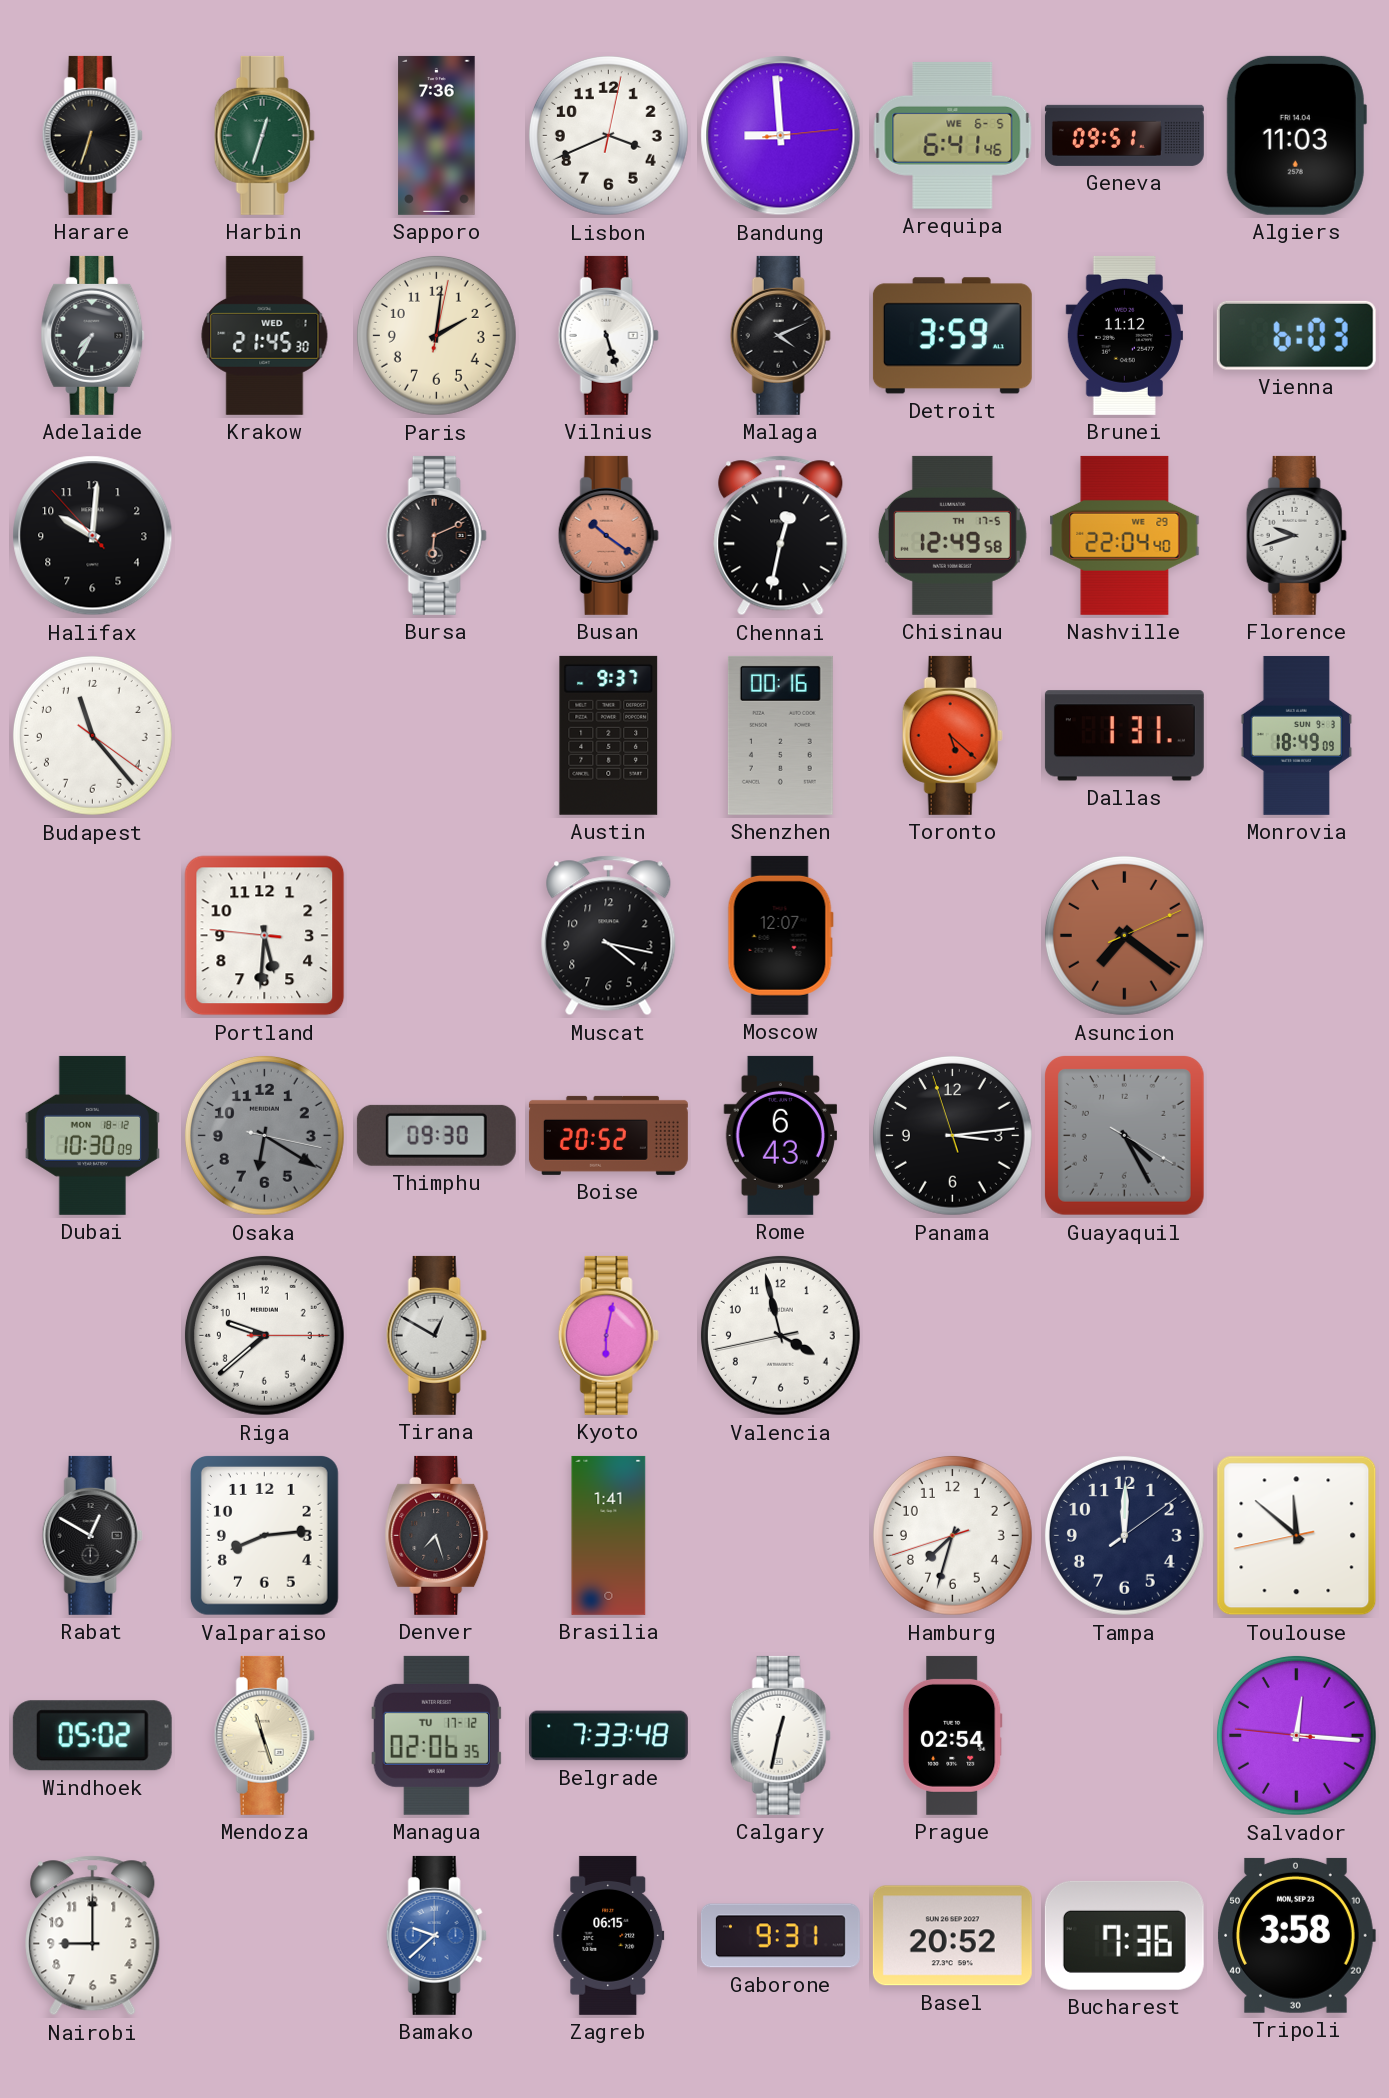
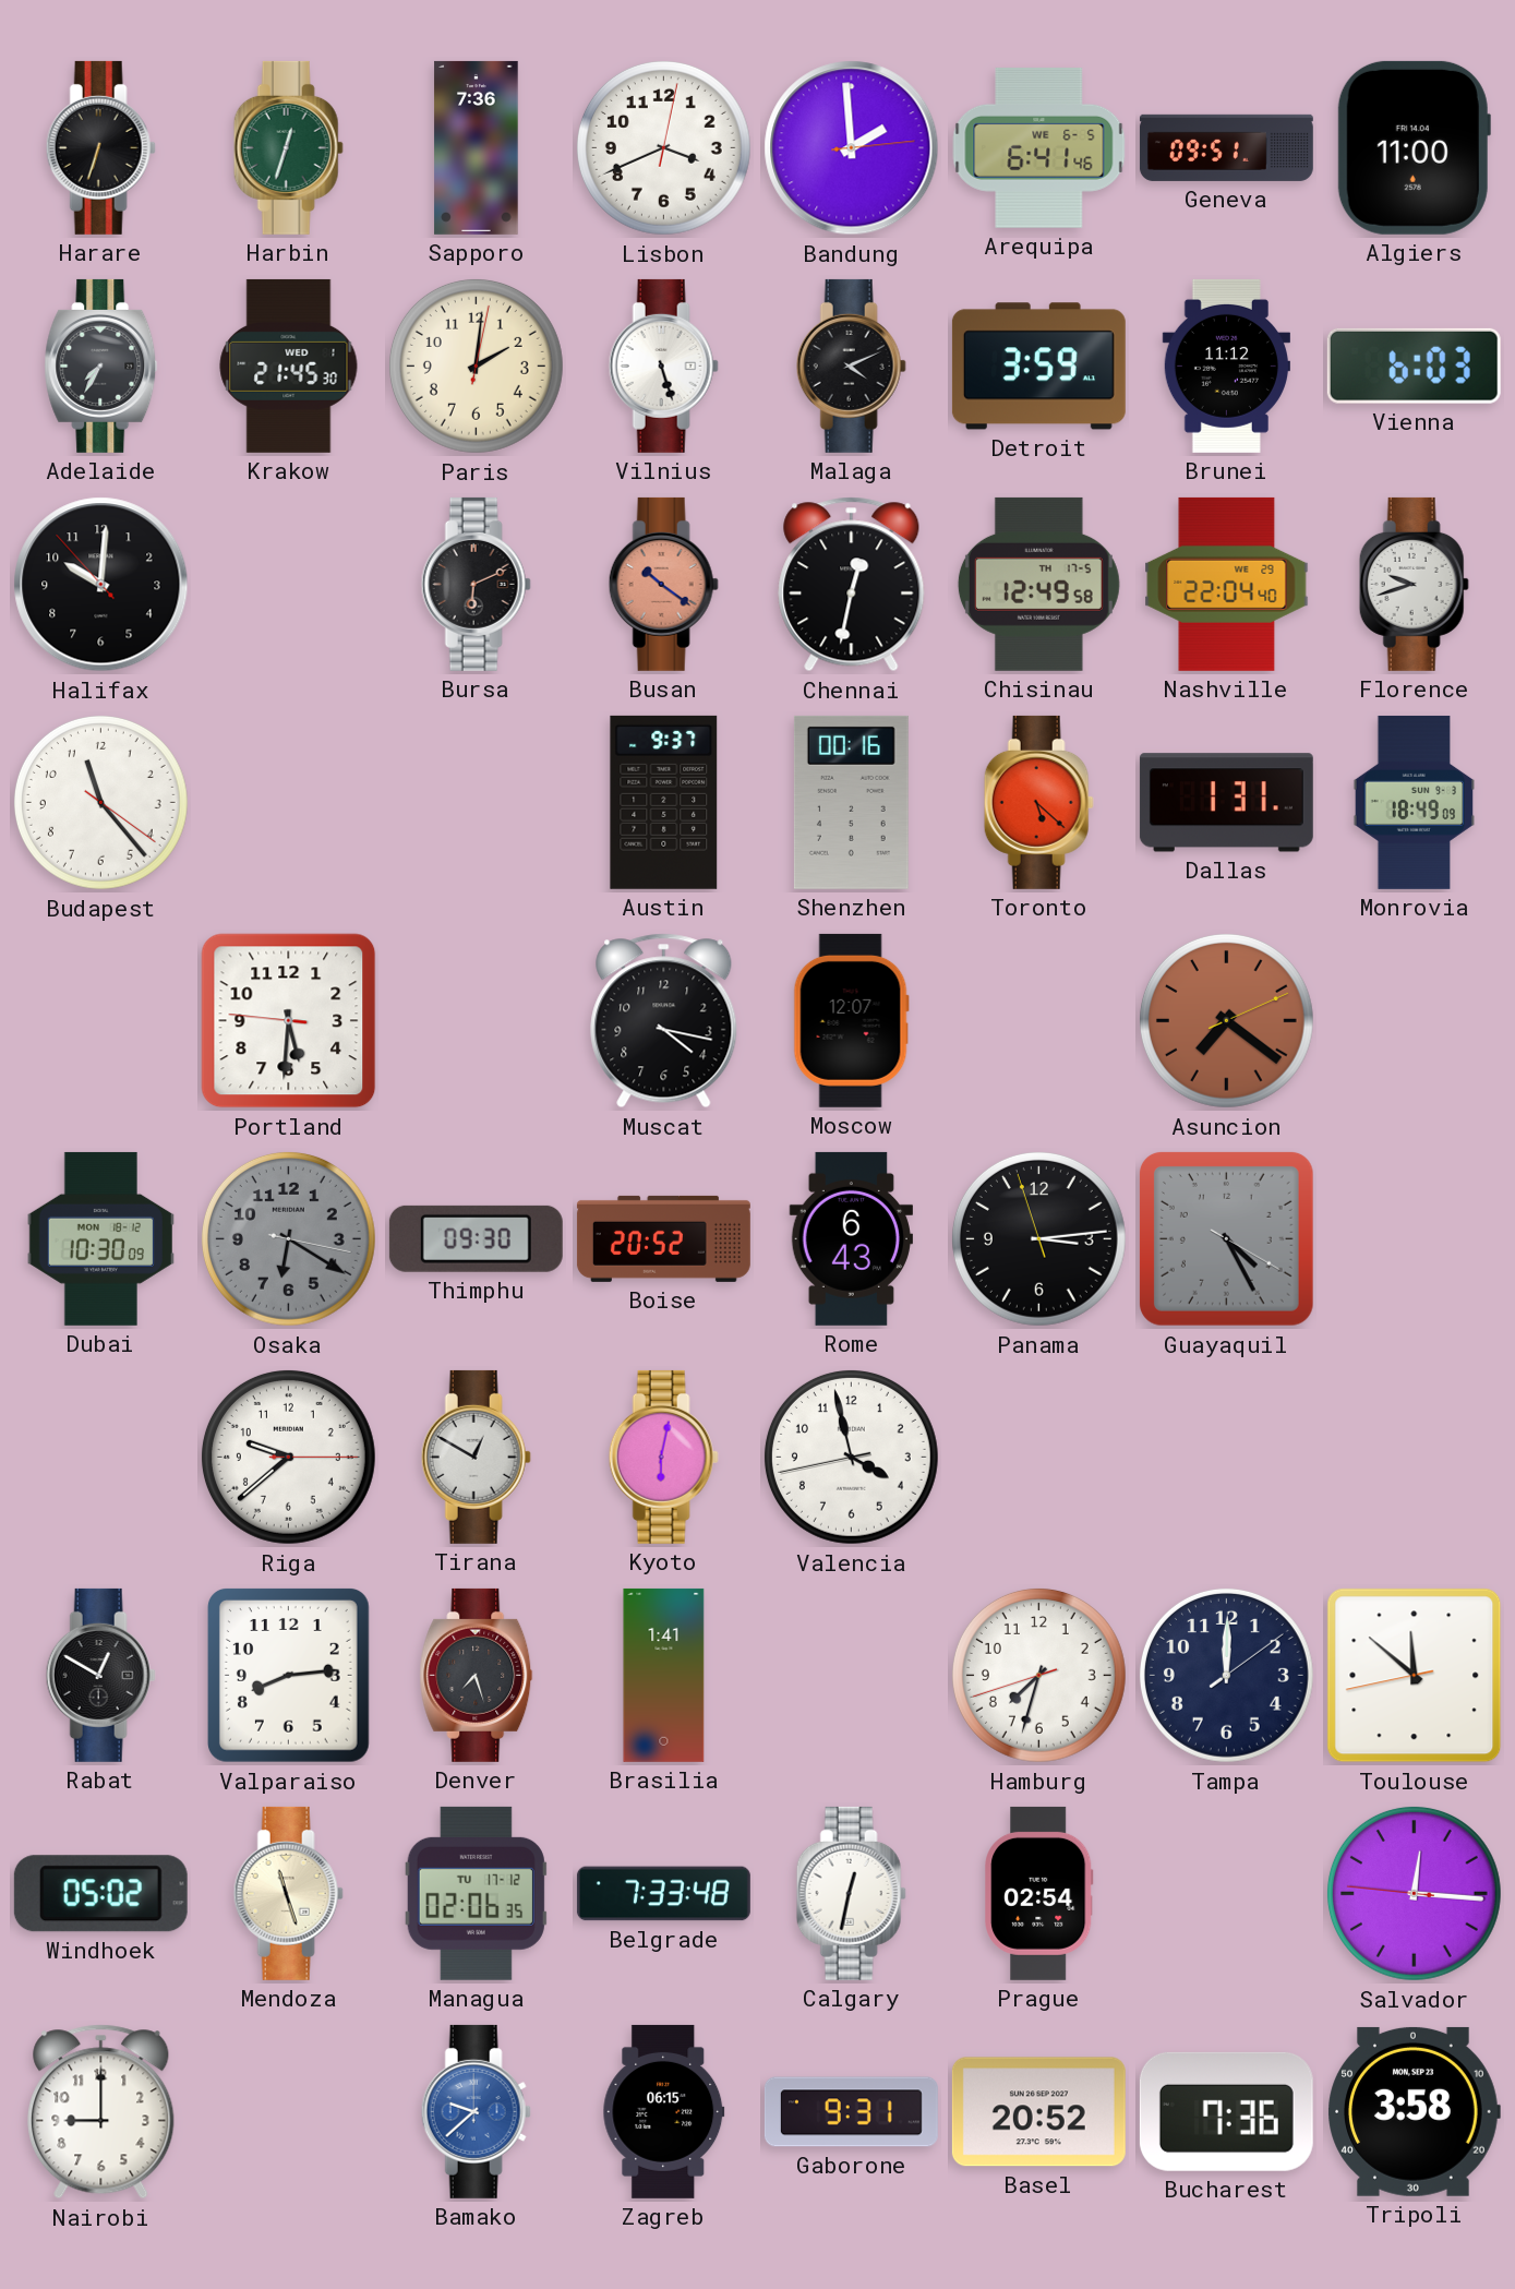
Bandung: 8:59 -> 1:59
Algiers: 11:03 -> 11:00
